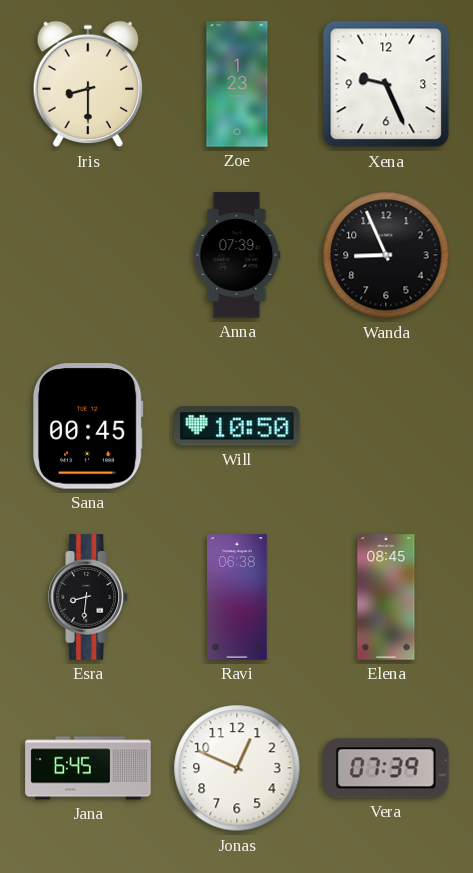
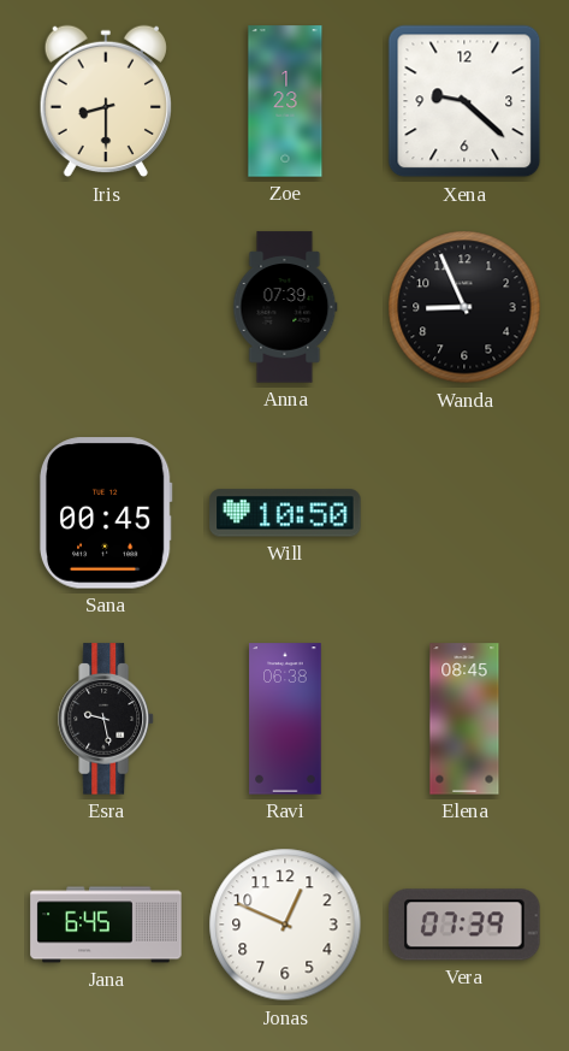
Xena: 9:26 -> 9:22
Esra: 8:31 -> 9:28
